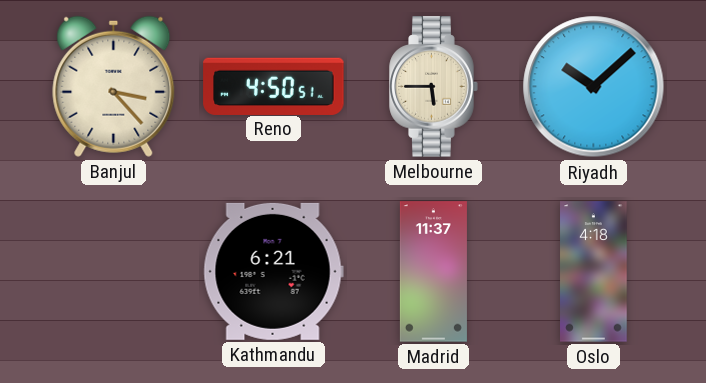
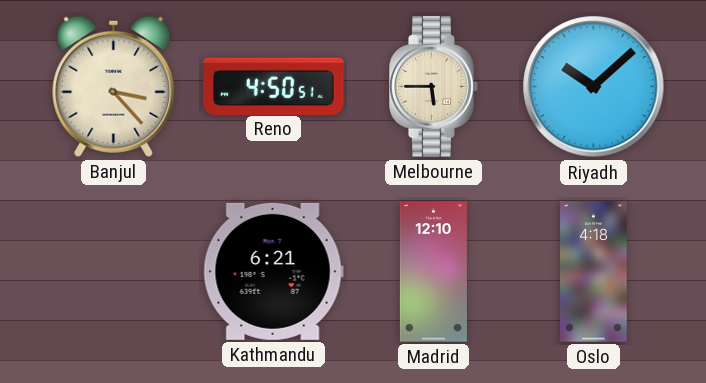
Madrid: 11:37 -> 12:10
